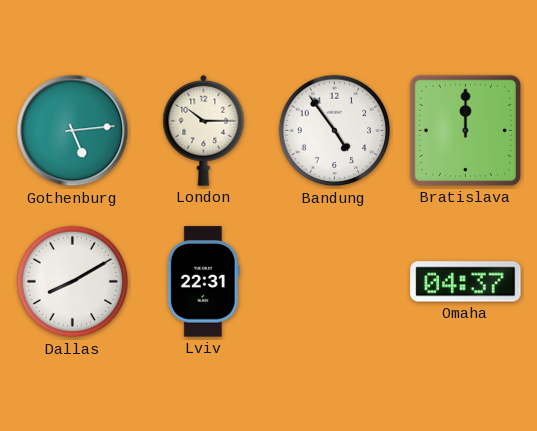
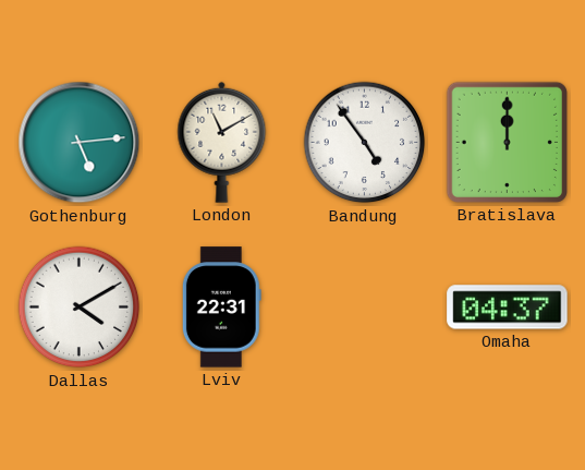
London: 10:15 -> 11:10
Dallas: 8:10 -> 4:10
